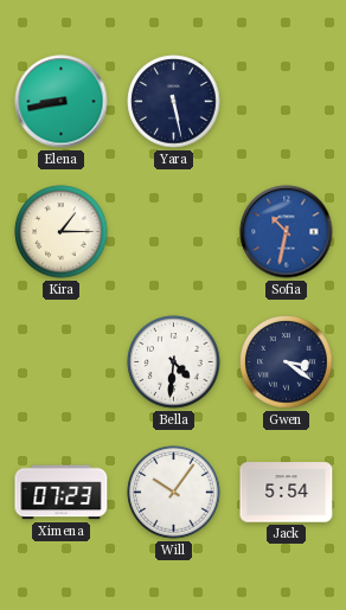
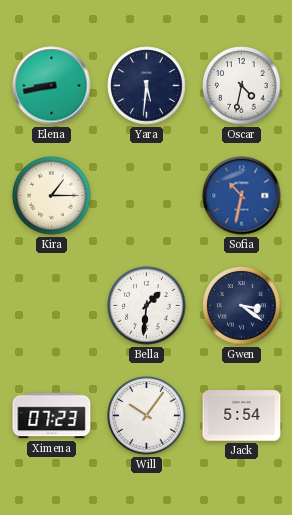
Yara: 5:28 -> 5:31
Oscar: none -> 4:32
Bella: 4:31 -> 1:31
